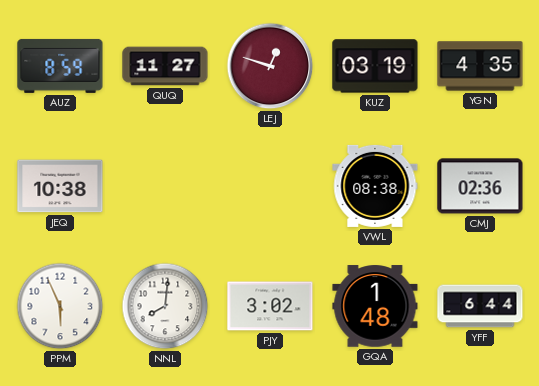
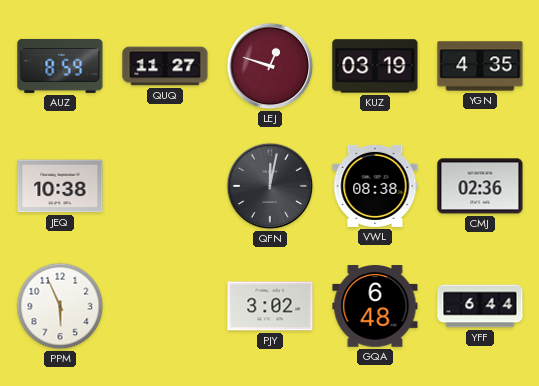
QFN: none -> 12:02
NNL: 8:01 -> none
GQA: 1:48 -> 6:48
